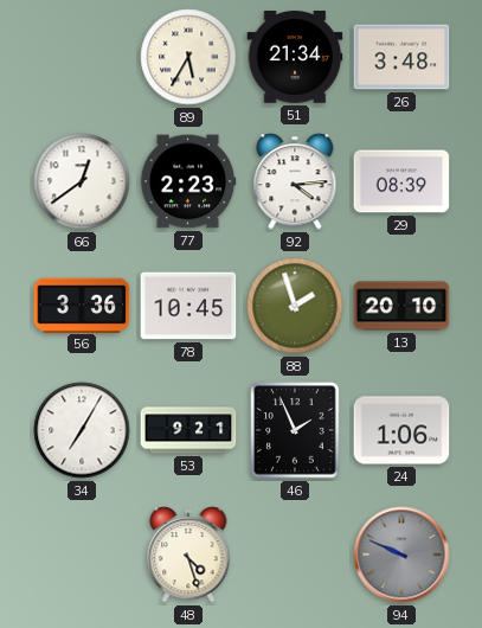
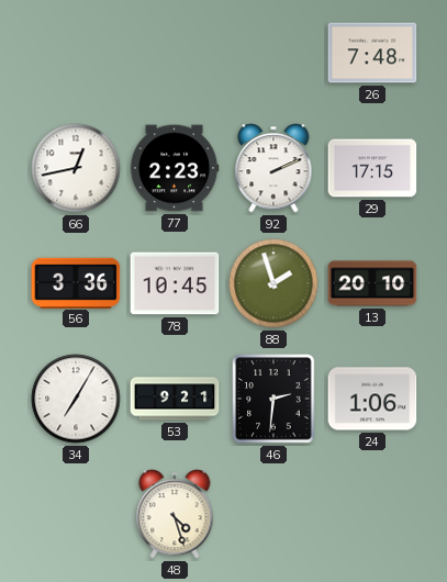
89: 5:35 -> none
51: 21:34 -> none
26: 3:48 -> 7:48
66: 12:39 -> 12:43
92: 4:14 -> 2:11
29: 08:39 -> 17:15
46: 1:56 -> 2:31
94: 9:49 -> none
